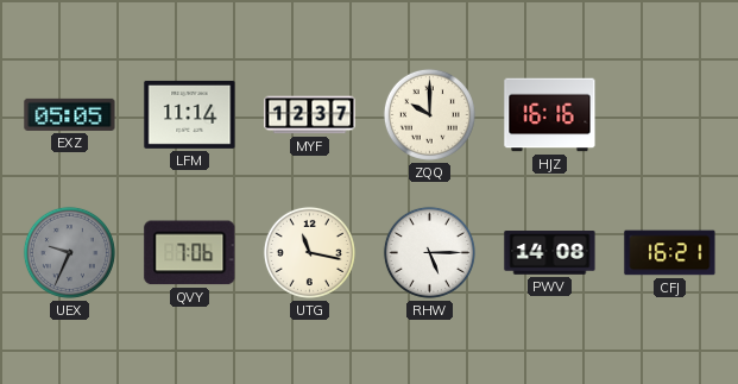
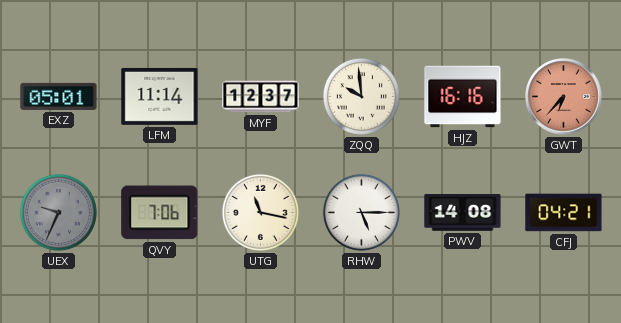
EXZ: 05:05 -> 05:01
ZQQ: 10:00 -> 9:59
GWT: none -> 6:37
CFJ: 16:21 -> 04:21
